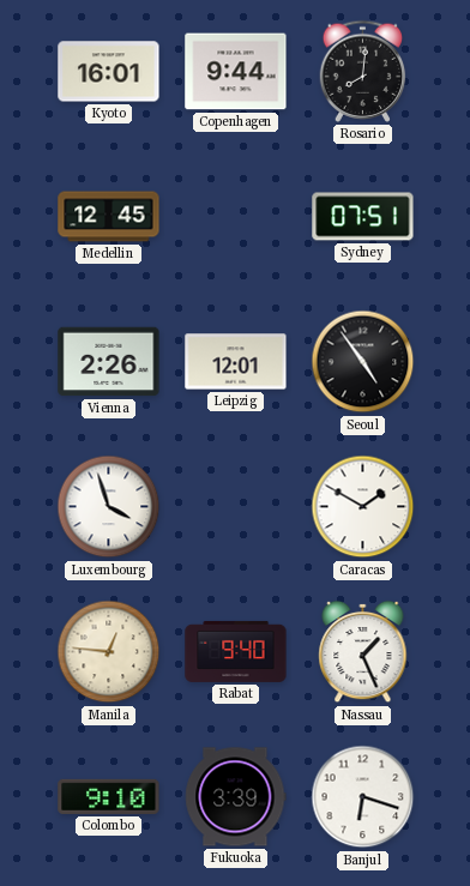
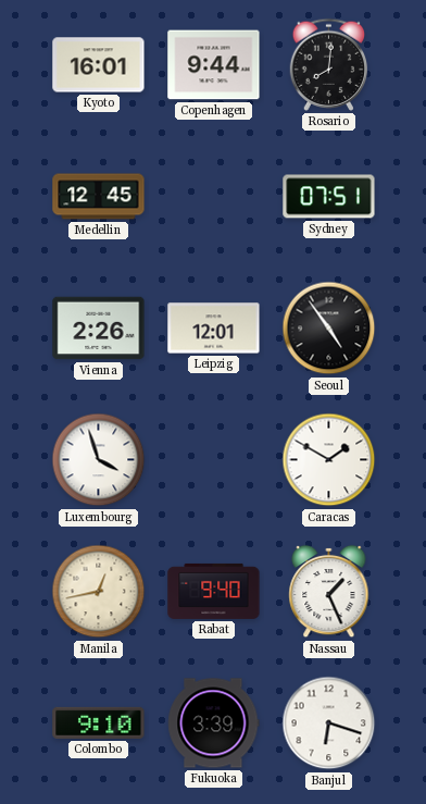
Manila: 12:46 -> 12:43
